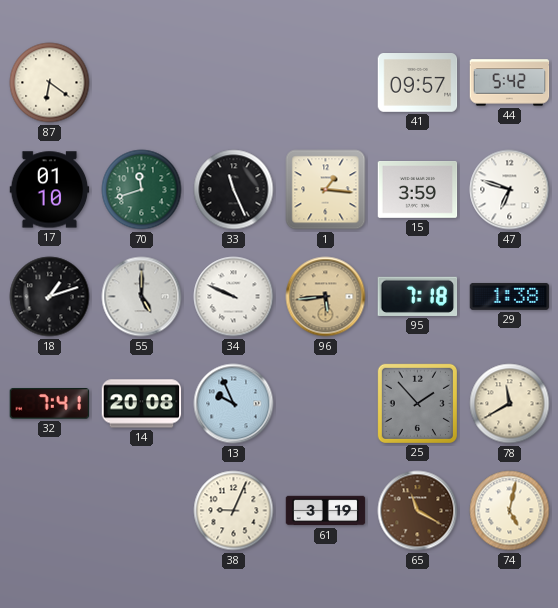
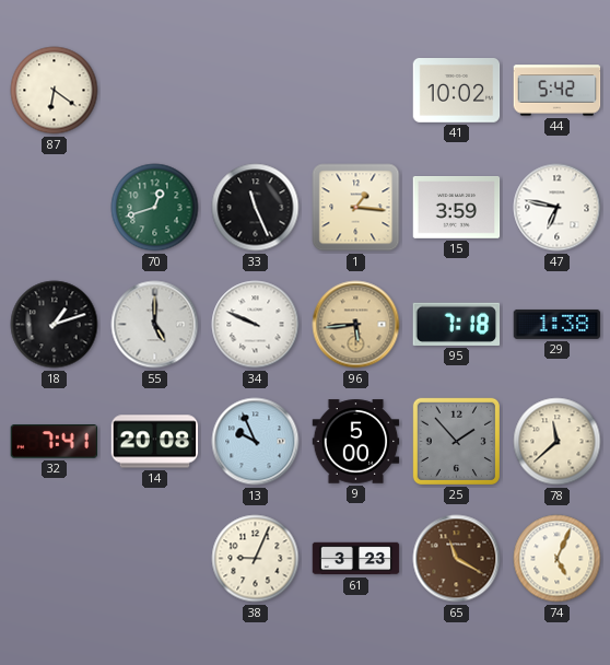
41: 09:57 -> 10:02
17: 01:10 -> none
70: 11:42 -> 12:42
47: 6:48 -> 6:47
9: none -> 5:00
78: 11:40 -> 11:38
61: 3:19 -> 3:23
74: 5:02 -> 5:04
